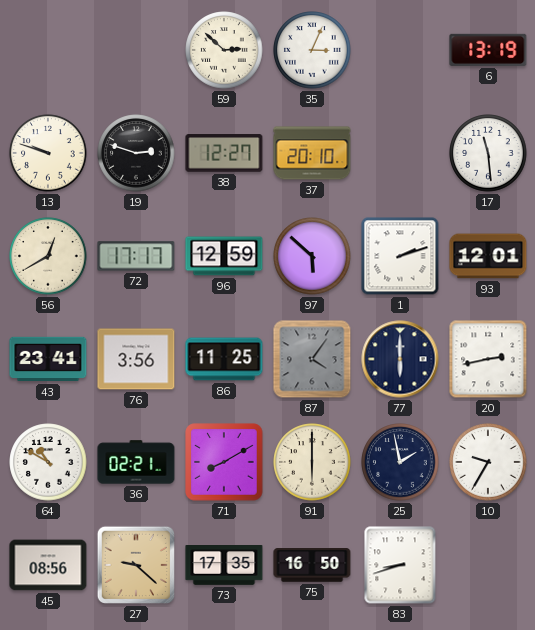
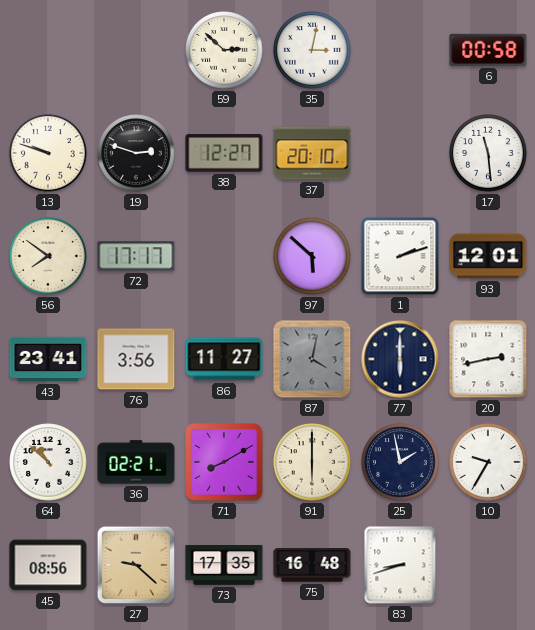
35: 3:04 -> 3:02
6: 13:19 -> 00:58
56: 12:40 -> 7:51
96: 12:59 -> none
86: 11:25 -> 11:27
87: 4:06 -> 4:02
64: 10:50 -> 10:52
75: 16:50 -> 16:48
